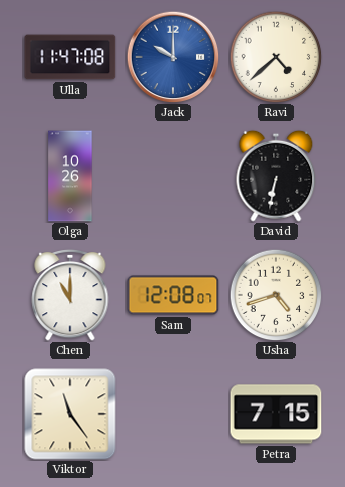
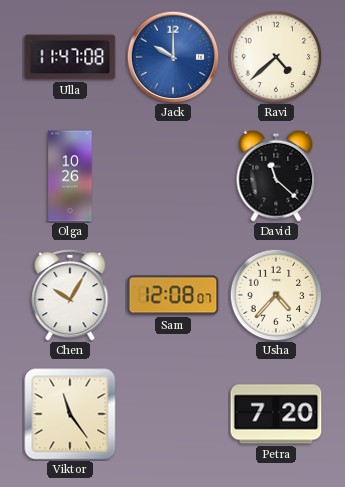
David: 6:32 -> 11:22
Chen: 11:00 -> 10:05
Usha: 4:42 -> 4:37
Petra: 7:15 -> 7:20
